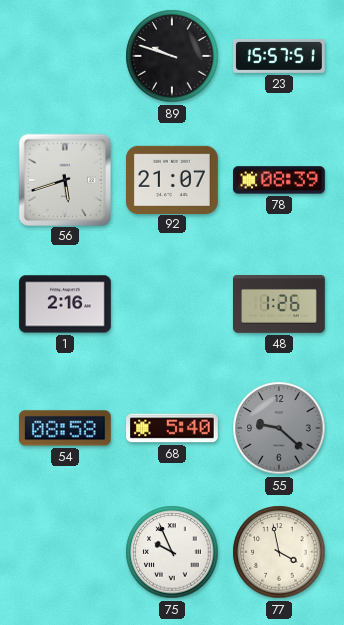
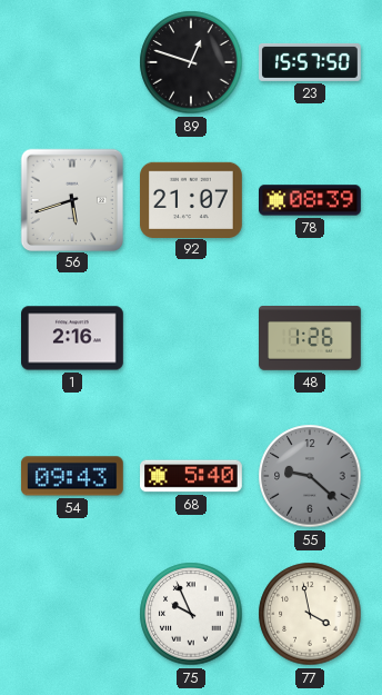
89: 9:48 -> 12:48
23: 15:57:51 -> 15:57:50
54: 08:58 -> 09:43
